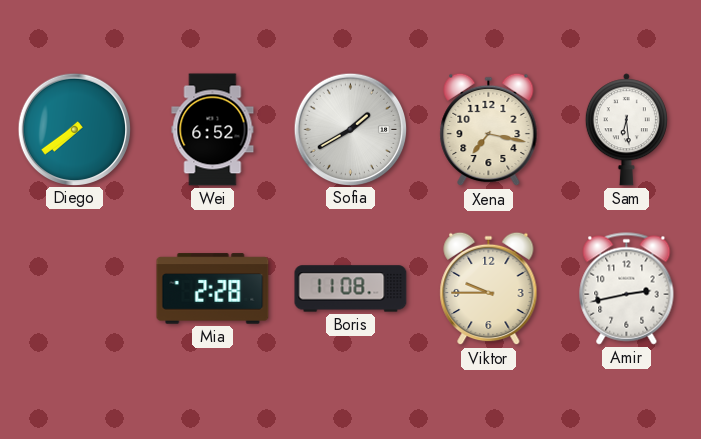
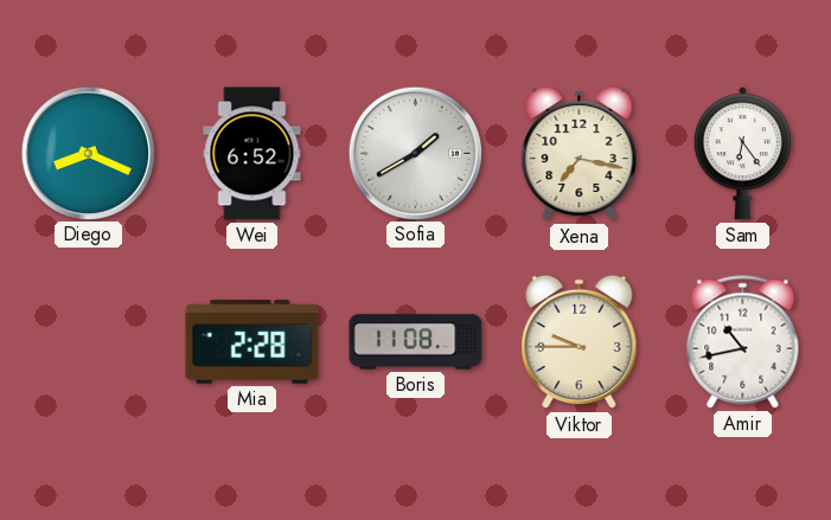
Diego: 7:39 -> 8:19
Sam: 6:29 -> 6:24
Amir: 2:43 -> 10:43
